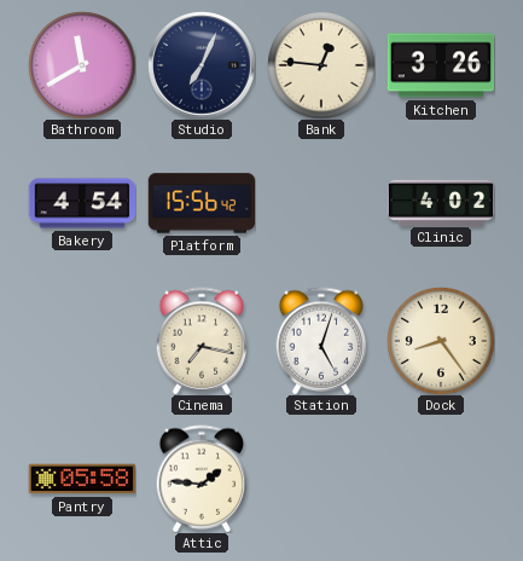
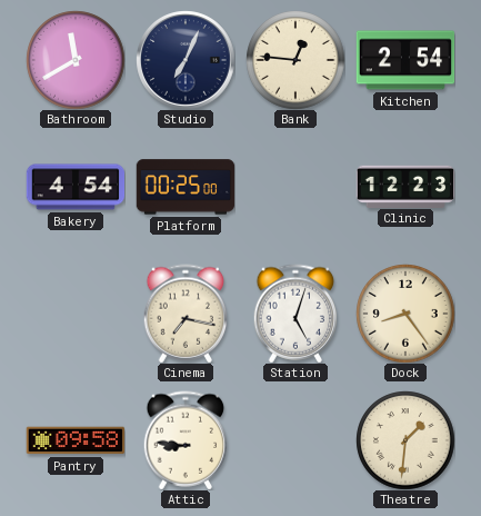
Kitchen: 3:26 -> 2:54
Platform: 15:56 -> 00:25
Clinic: 4:02 -> 12:23
Pantry: 05:58 -> 09:58
Attic: 1:46 -> 8:46
Theatre: none -> 1:31
